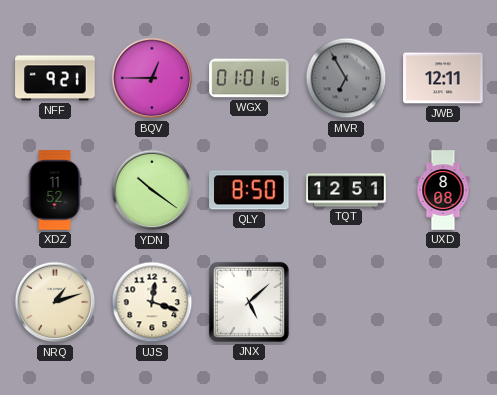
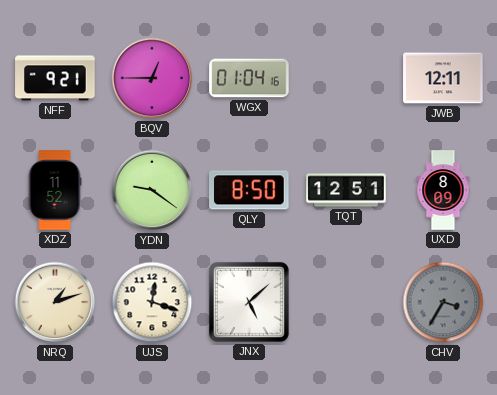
WGX: 01:01 -> 01:04
MVR: 6:55 -> none
YDN: 10:21 -> 9:21
UXD: 8:08 -> 8:09
CHV: none -> 3:35
